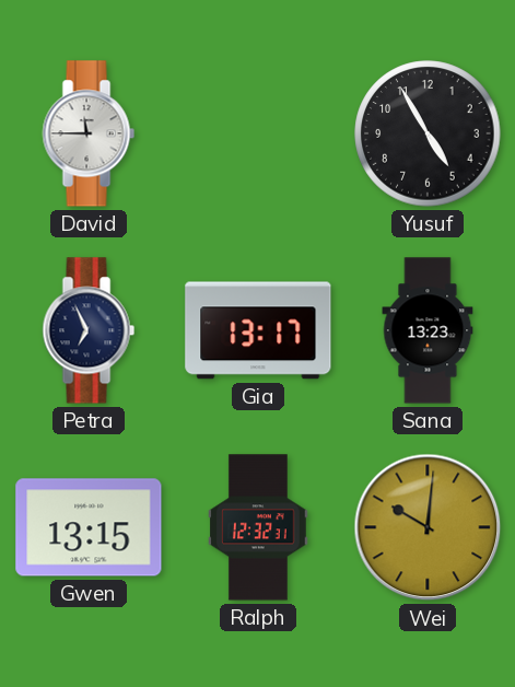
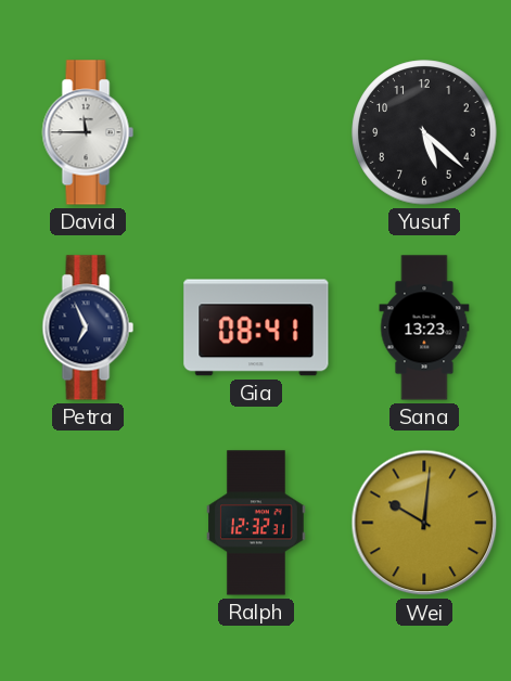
Yusuf: 4:55 -> 5:22
Gia: 13:17 -> 08:41
Gwen: 13:15 -> none
